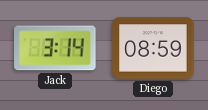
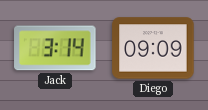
Diego: 08:59 -> 09:09
